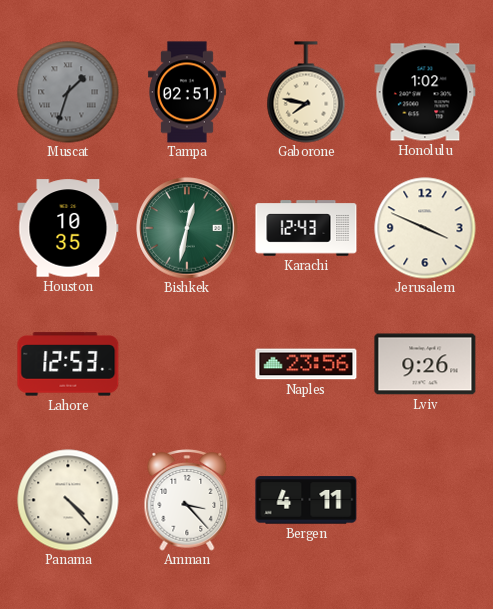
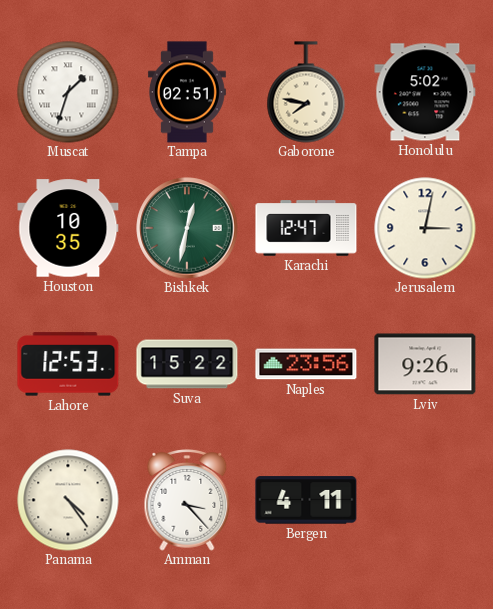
Muscat dial: grey -> white
Honolulu: 1:02 -> 5:02
Karachi: 12:43 -> 12:47
Jerusalem: 3:49 -> 3:02
Suva: none -> 15:22
Panama: 4:23 -> 4:24
